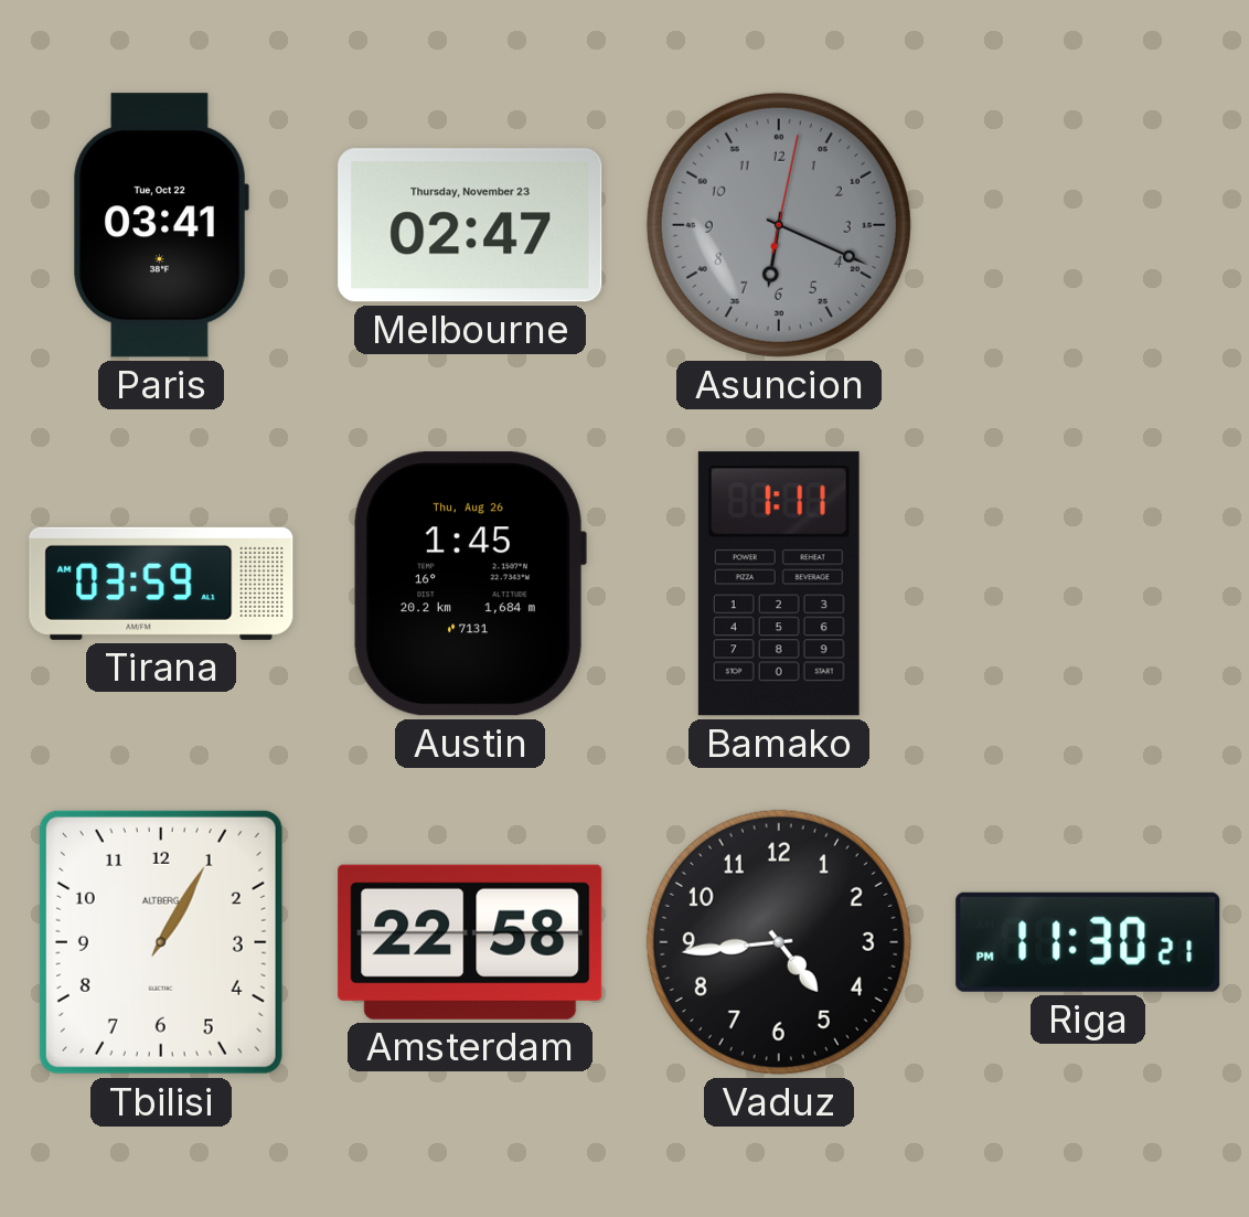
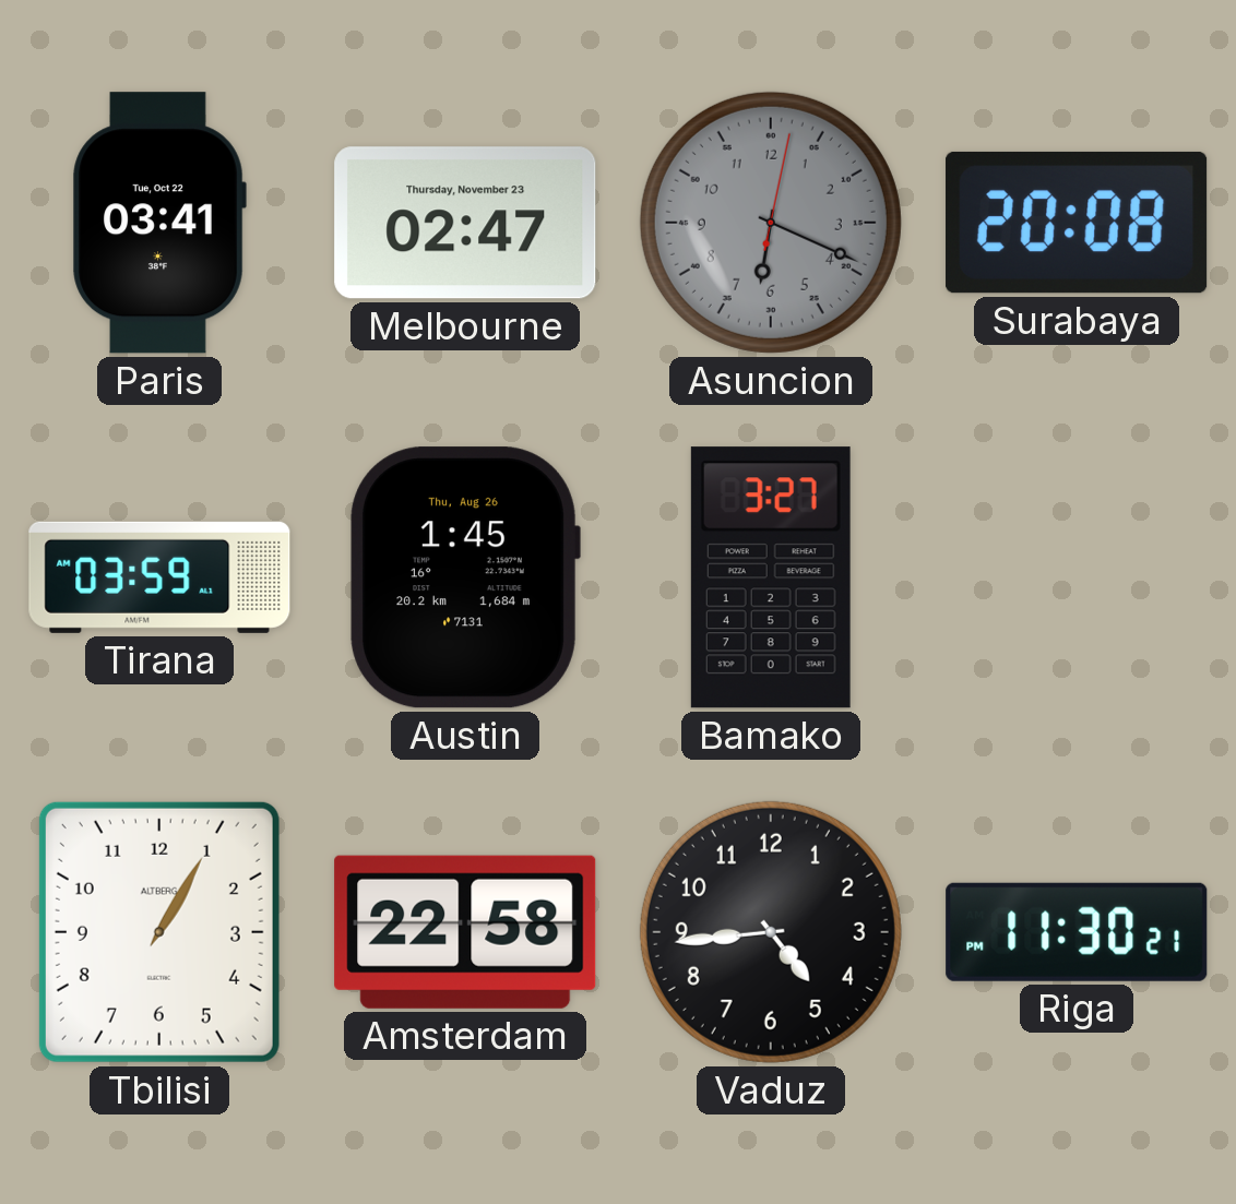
Surabaya: none -> 20:08
Bamako: 1:11 -> 3:27
